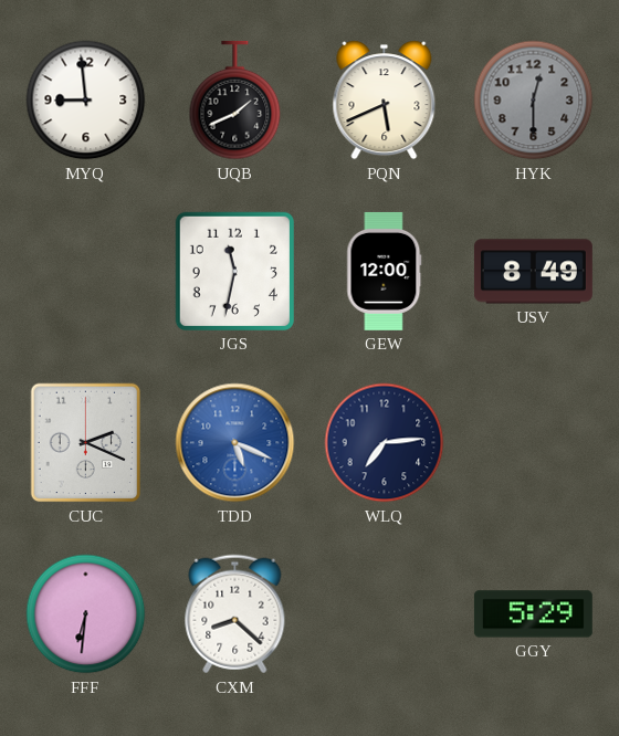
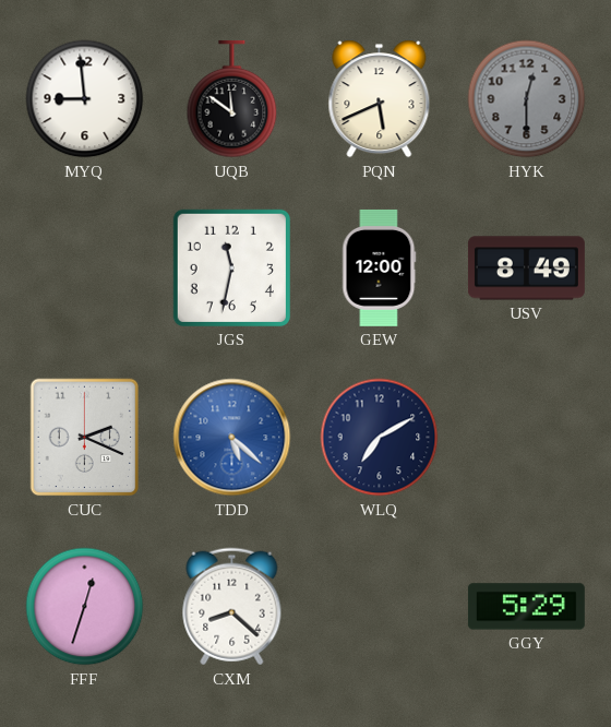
UQB: 1:41 -> 11:51
TDD: 5:19 -> 5:22
WLQ: 7:14 -> 7:10
FFF: 6:31 -> 12:33
